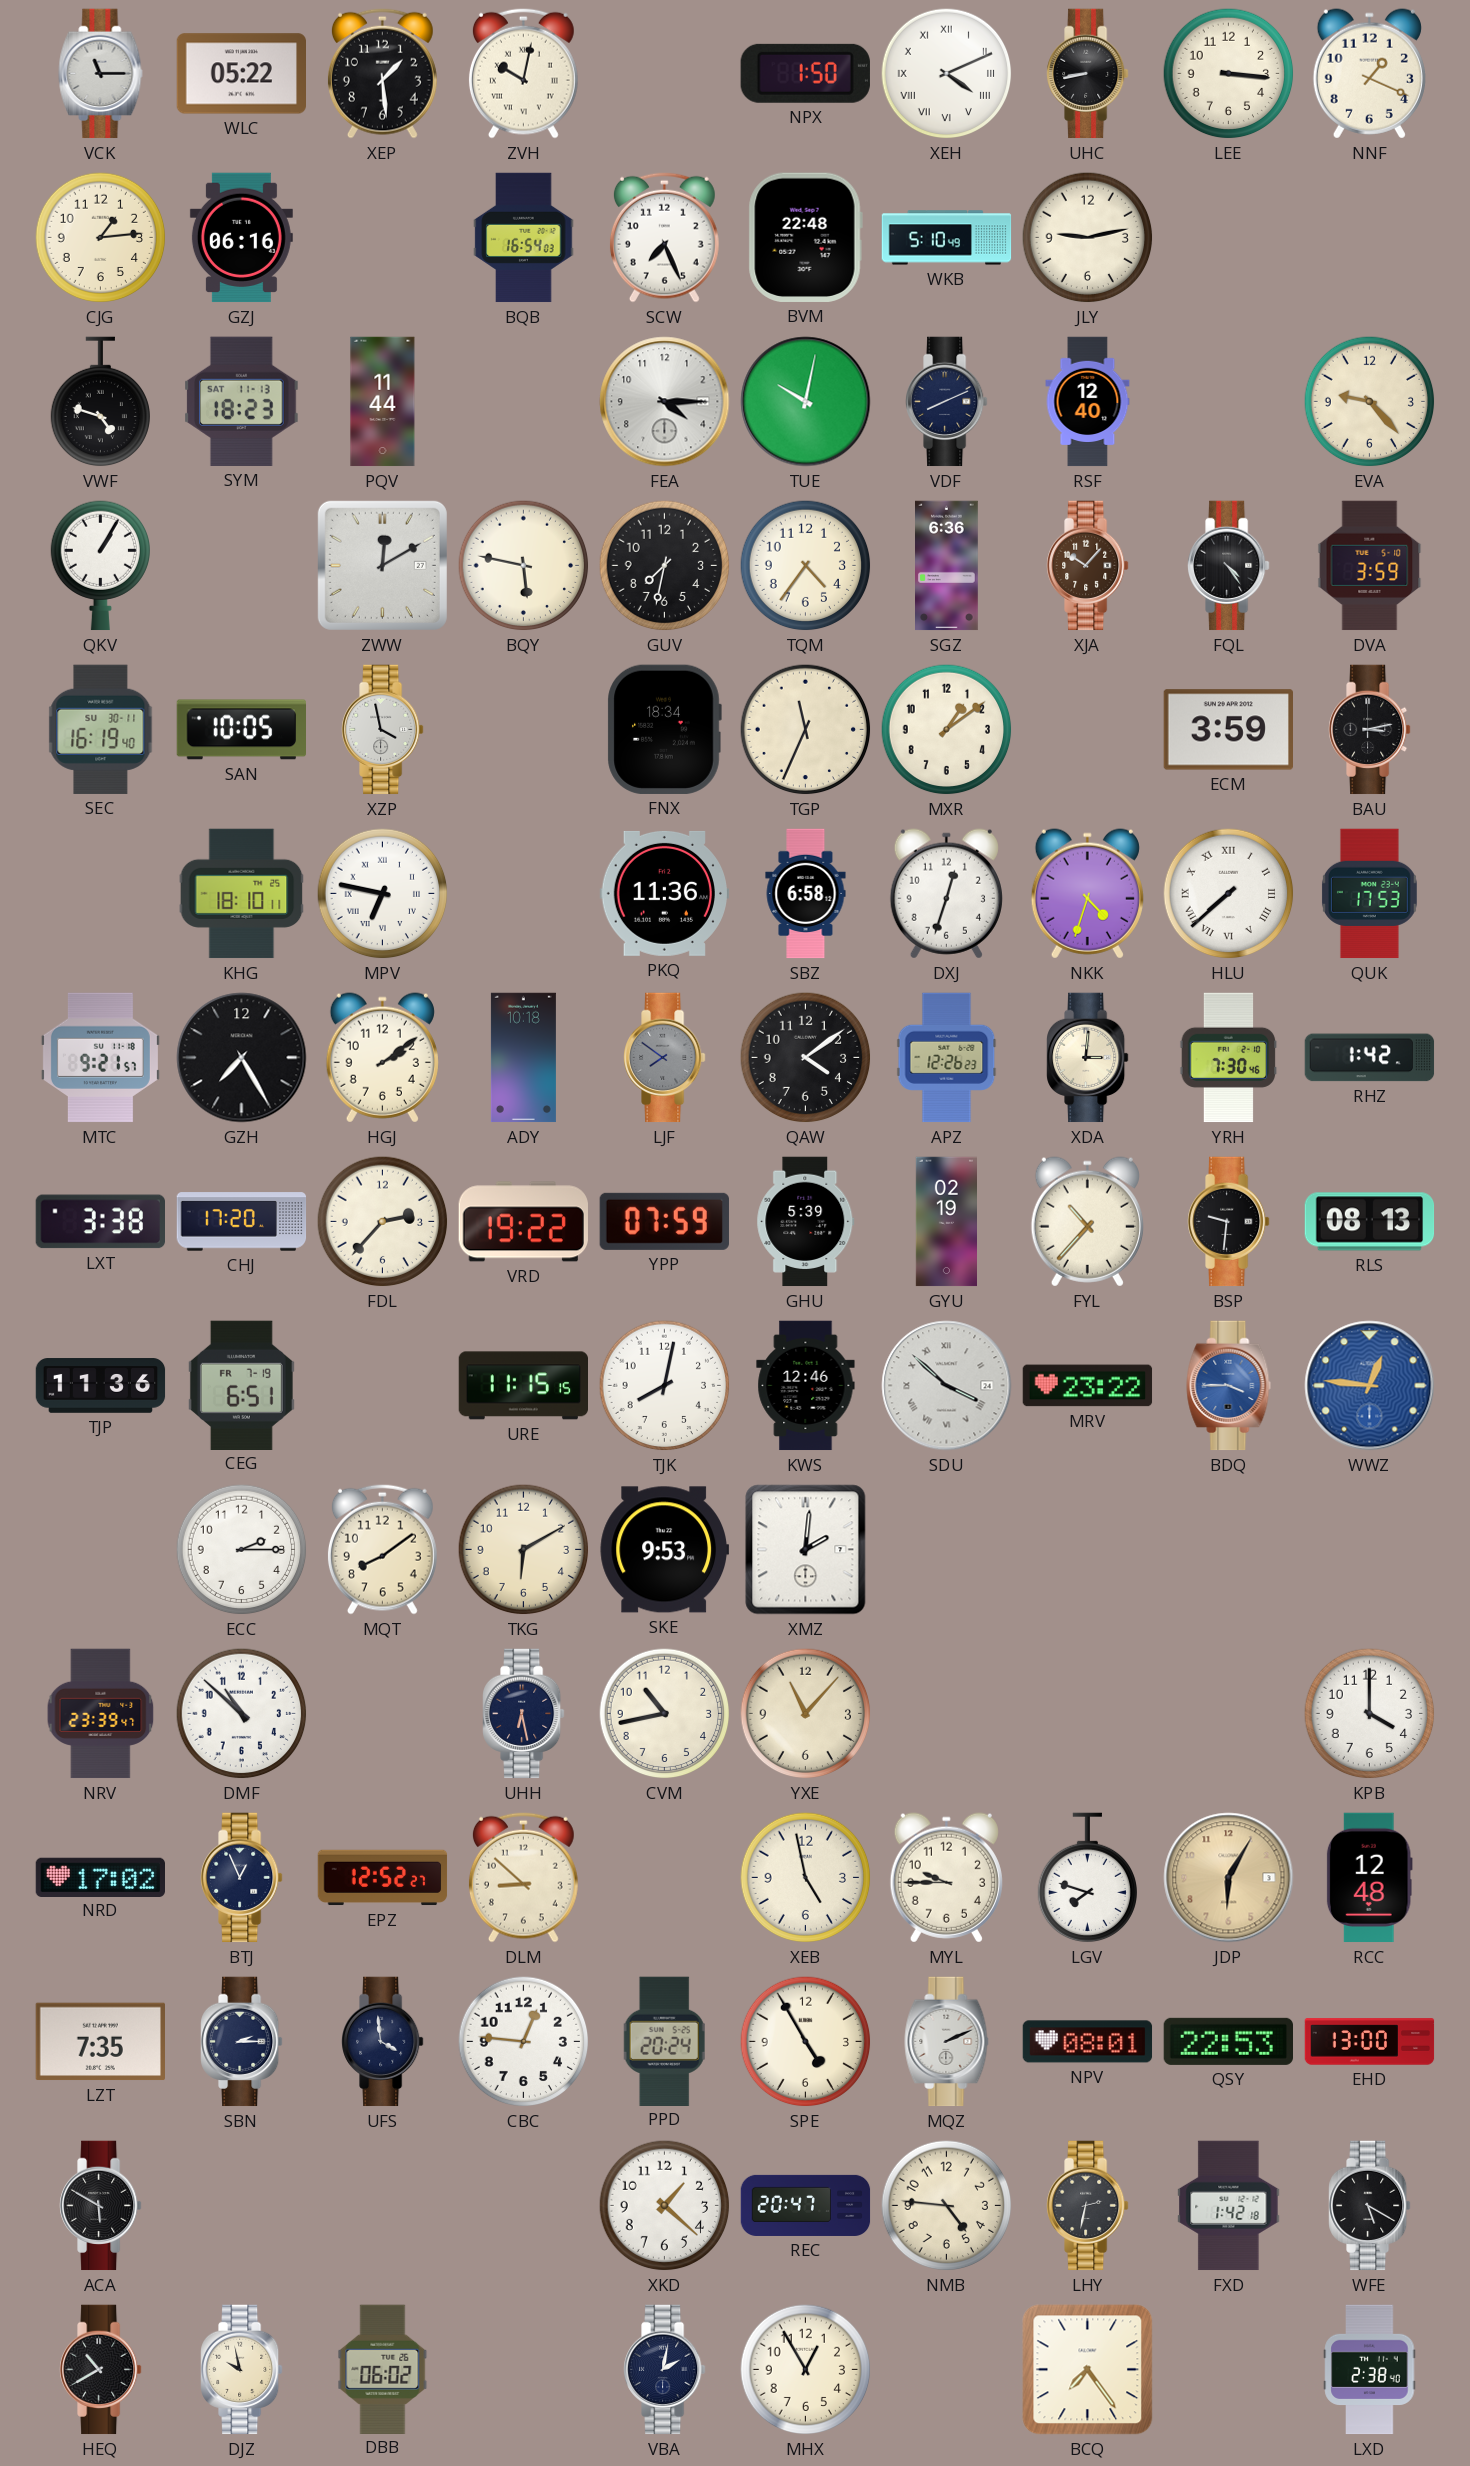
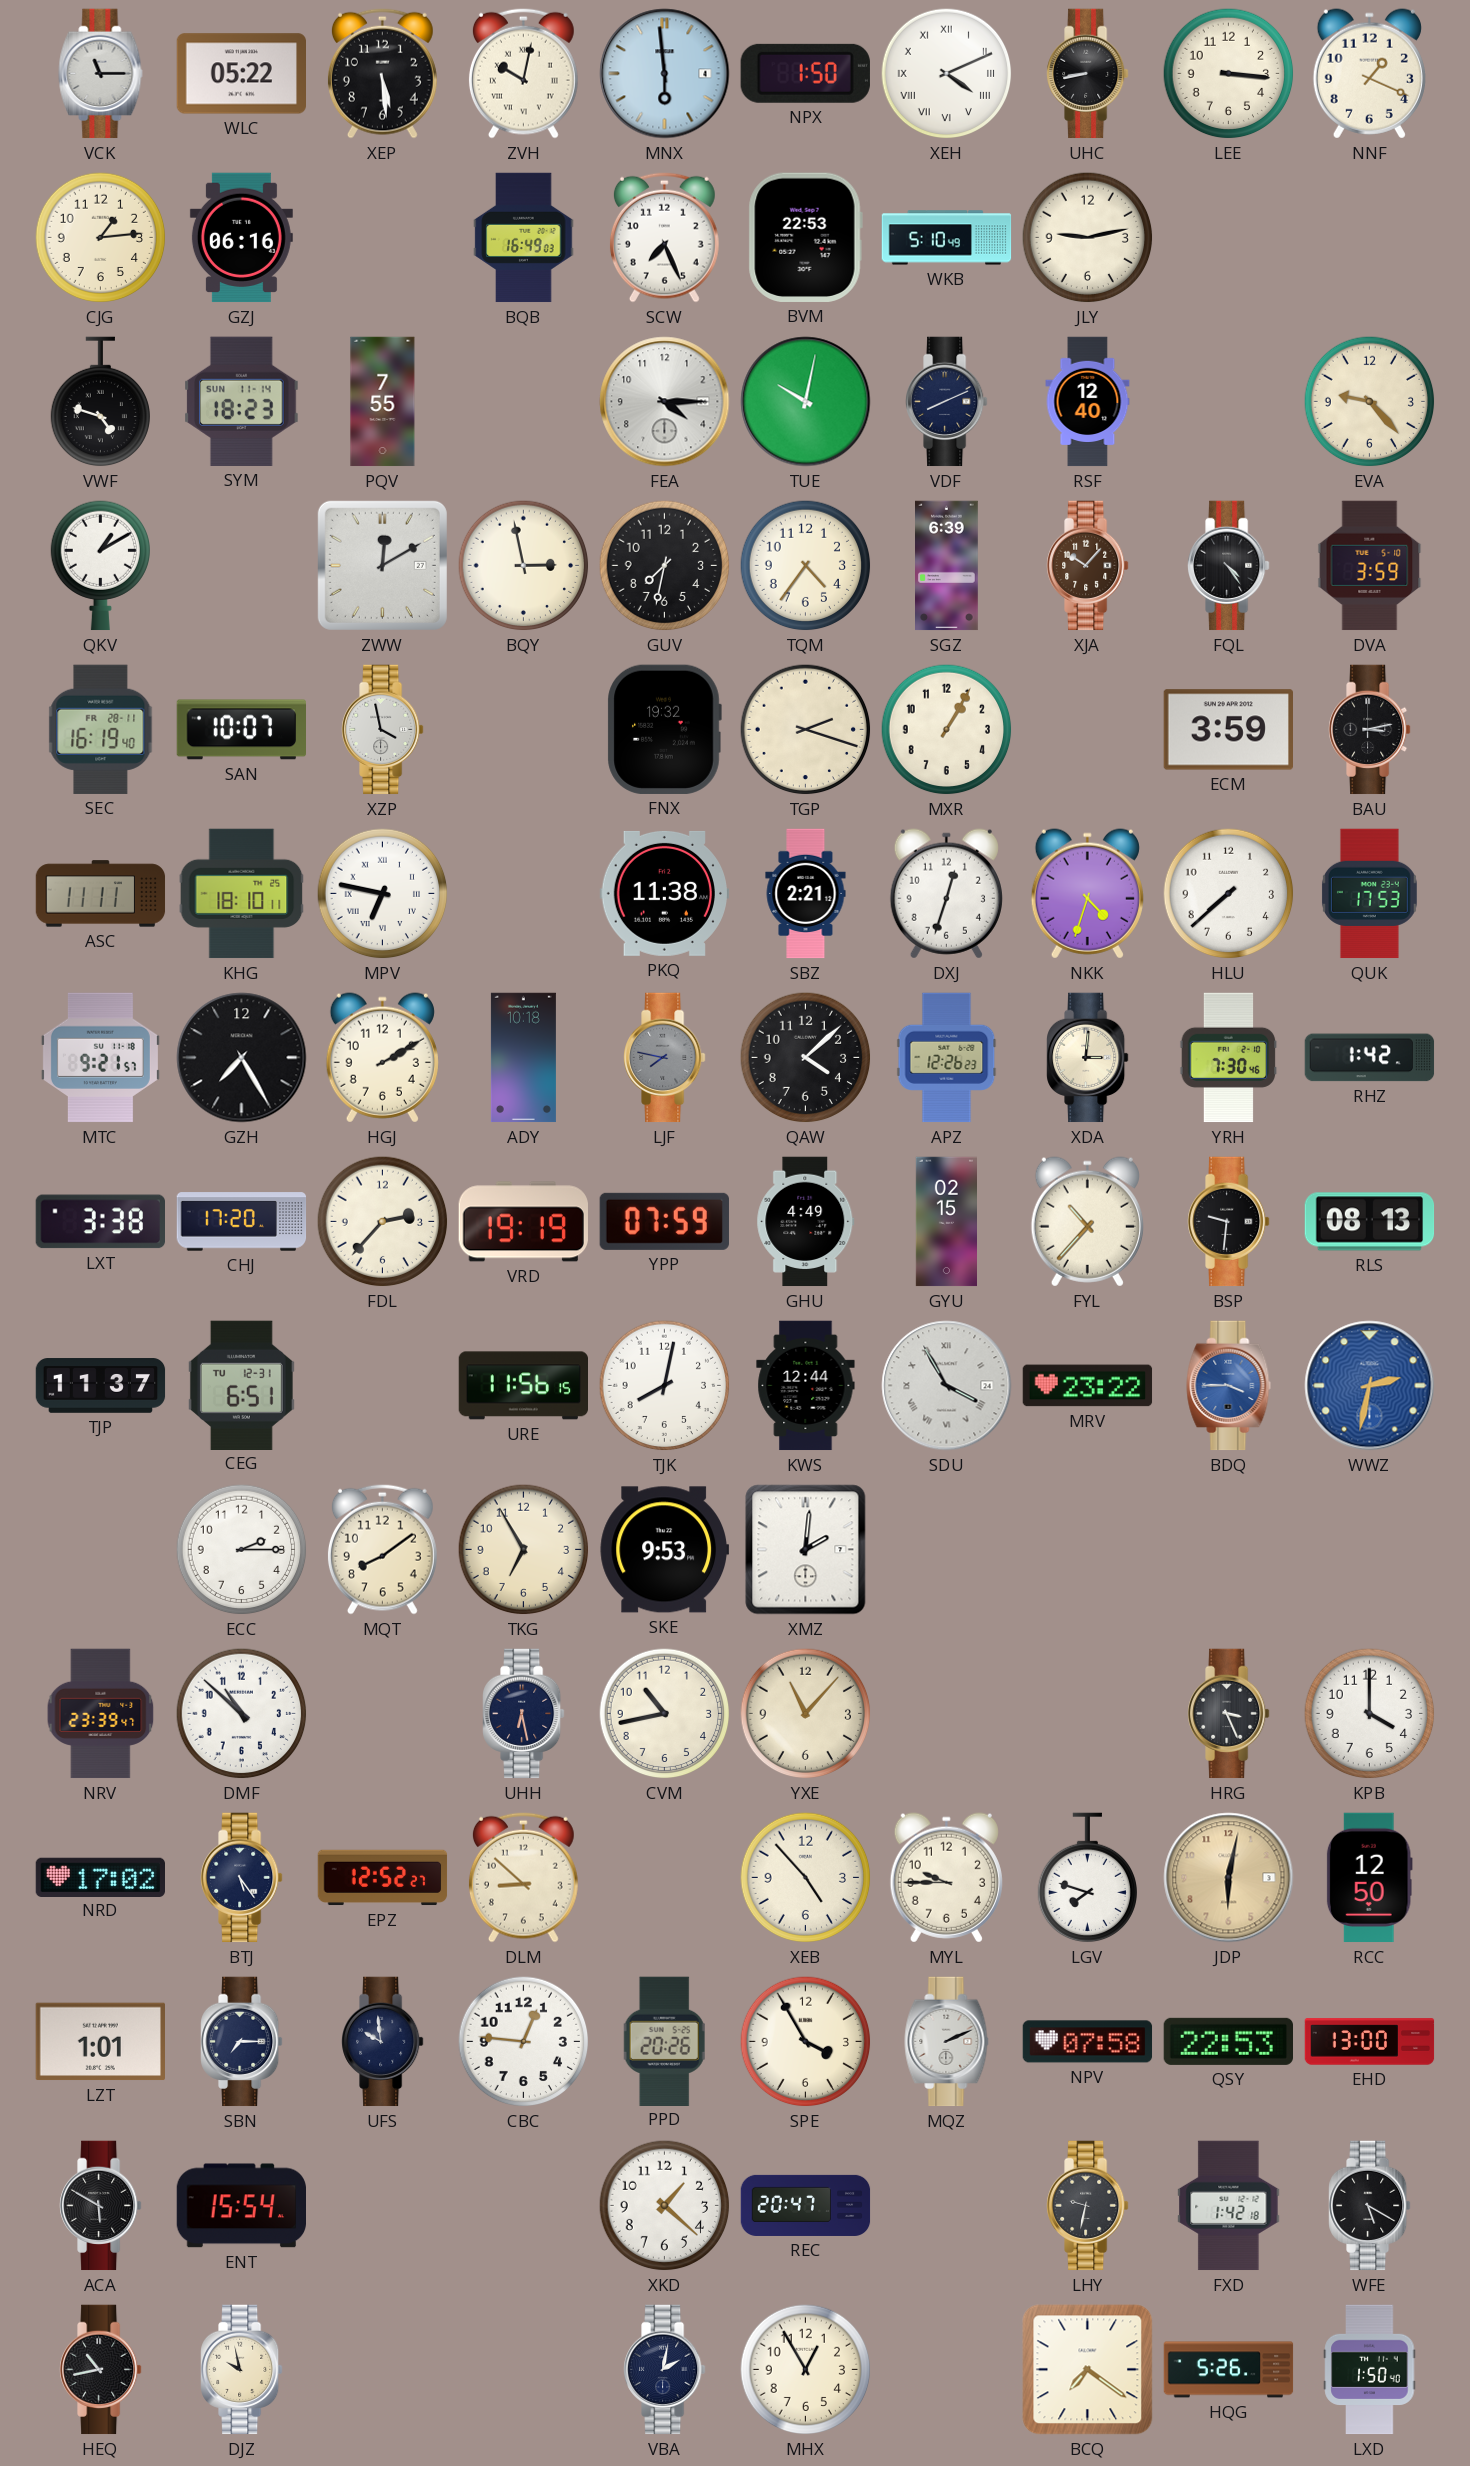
XEP: 1:29 -> 5:29
MNX: none -> 5:59
BQB: 16:54 -> 16:49
BVM: 22:48 -> 22:53
SYM date: SAT 11-13 -> SUN 11-14
PQV: 11:44 -> 7:55
QKV: 1:05 -> 1:10
BQY: 5:47 -> 2:58
SGZ: 6:36 -> 6:39
SEC date: SU 30-11 -> FR 28-11
SAN: 10:05 -> 10:07
FNX: 18:34 -> 19:32
TGP: 11:34 -> 2:18
MXR: 1:09 -> 1:05
ASC: none -> 11:11
PKQ: 11:36 -> 11:38
SBZ: 6:58 -> 2:21
HLU numerals: Roman -> Arabic
HGJ: 2:09 -> 2:10
LJF: 7:51 -> 7:47
QAW: 4:09 -> 4:08
VRD: 19:22 -> 19:19
GHU: 5:39 -> 4:49
GYU: 02:19 -> 02:15
TJP: 11:36 -> 11:37
CEG date: FR 7-19 -> TU 12-31
URE: 11:15 -> 11:56
KWS: 12:46 -> 12:44
SDU: 3:52 -> 3:55
WWZ: 12:46 -> 2:32
TKG: 6:10 -> 6:55
HRG: none -> 3:26
BTJ: 12:56 -> 5:24
XEB: 4:58 -> 4:53
JDP: 6:05 -> 6:02
RCC: 12:48 -> 12:50
LZT: 7:35 -> 1:01
SBN: 2:15 -> 7:15
UFS: 3:59 -> 9:59
PPD: 20:24 -> 20:26
SPE: 4:55 -> 3:55
NPV: 08:01 -> 07:58
ENT: none -> 15:54
NMB: 4:46 -> none
LHY: 2:32 -> 9:32
HEQ: 10:40 -> 10:43
DBB: 06:02 -> none
BCQ: 7:24 -> 7:21
HQG: none -> 5:26
LXD: 2:38 -> 1:50
